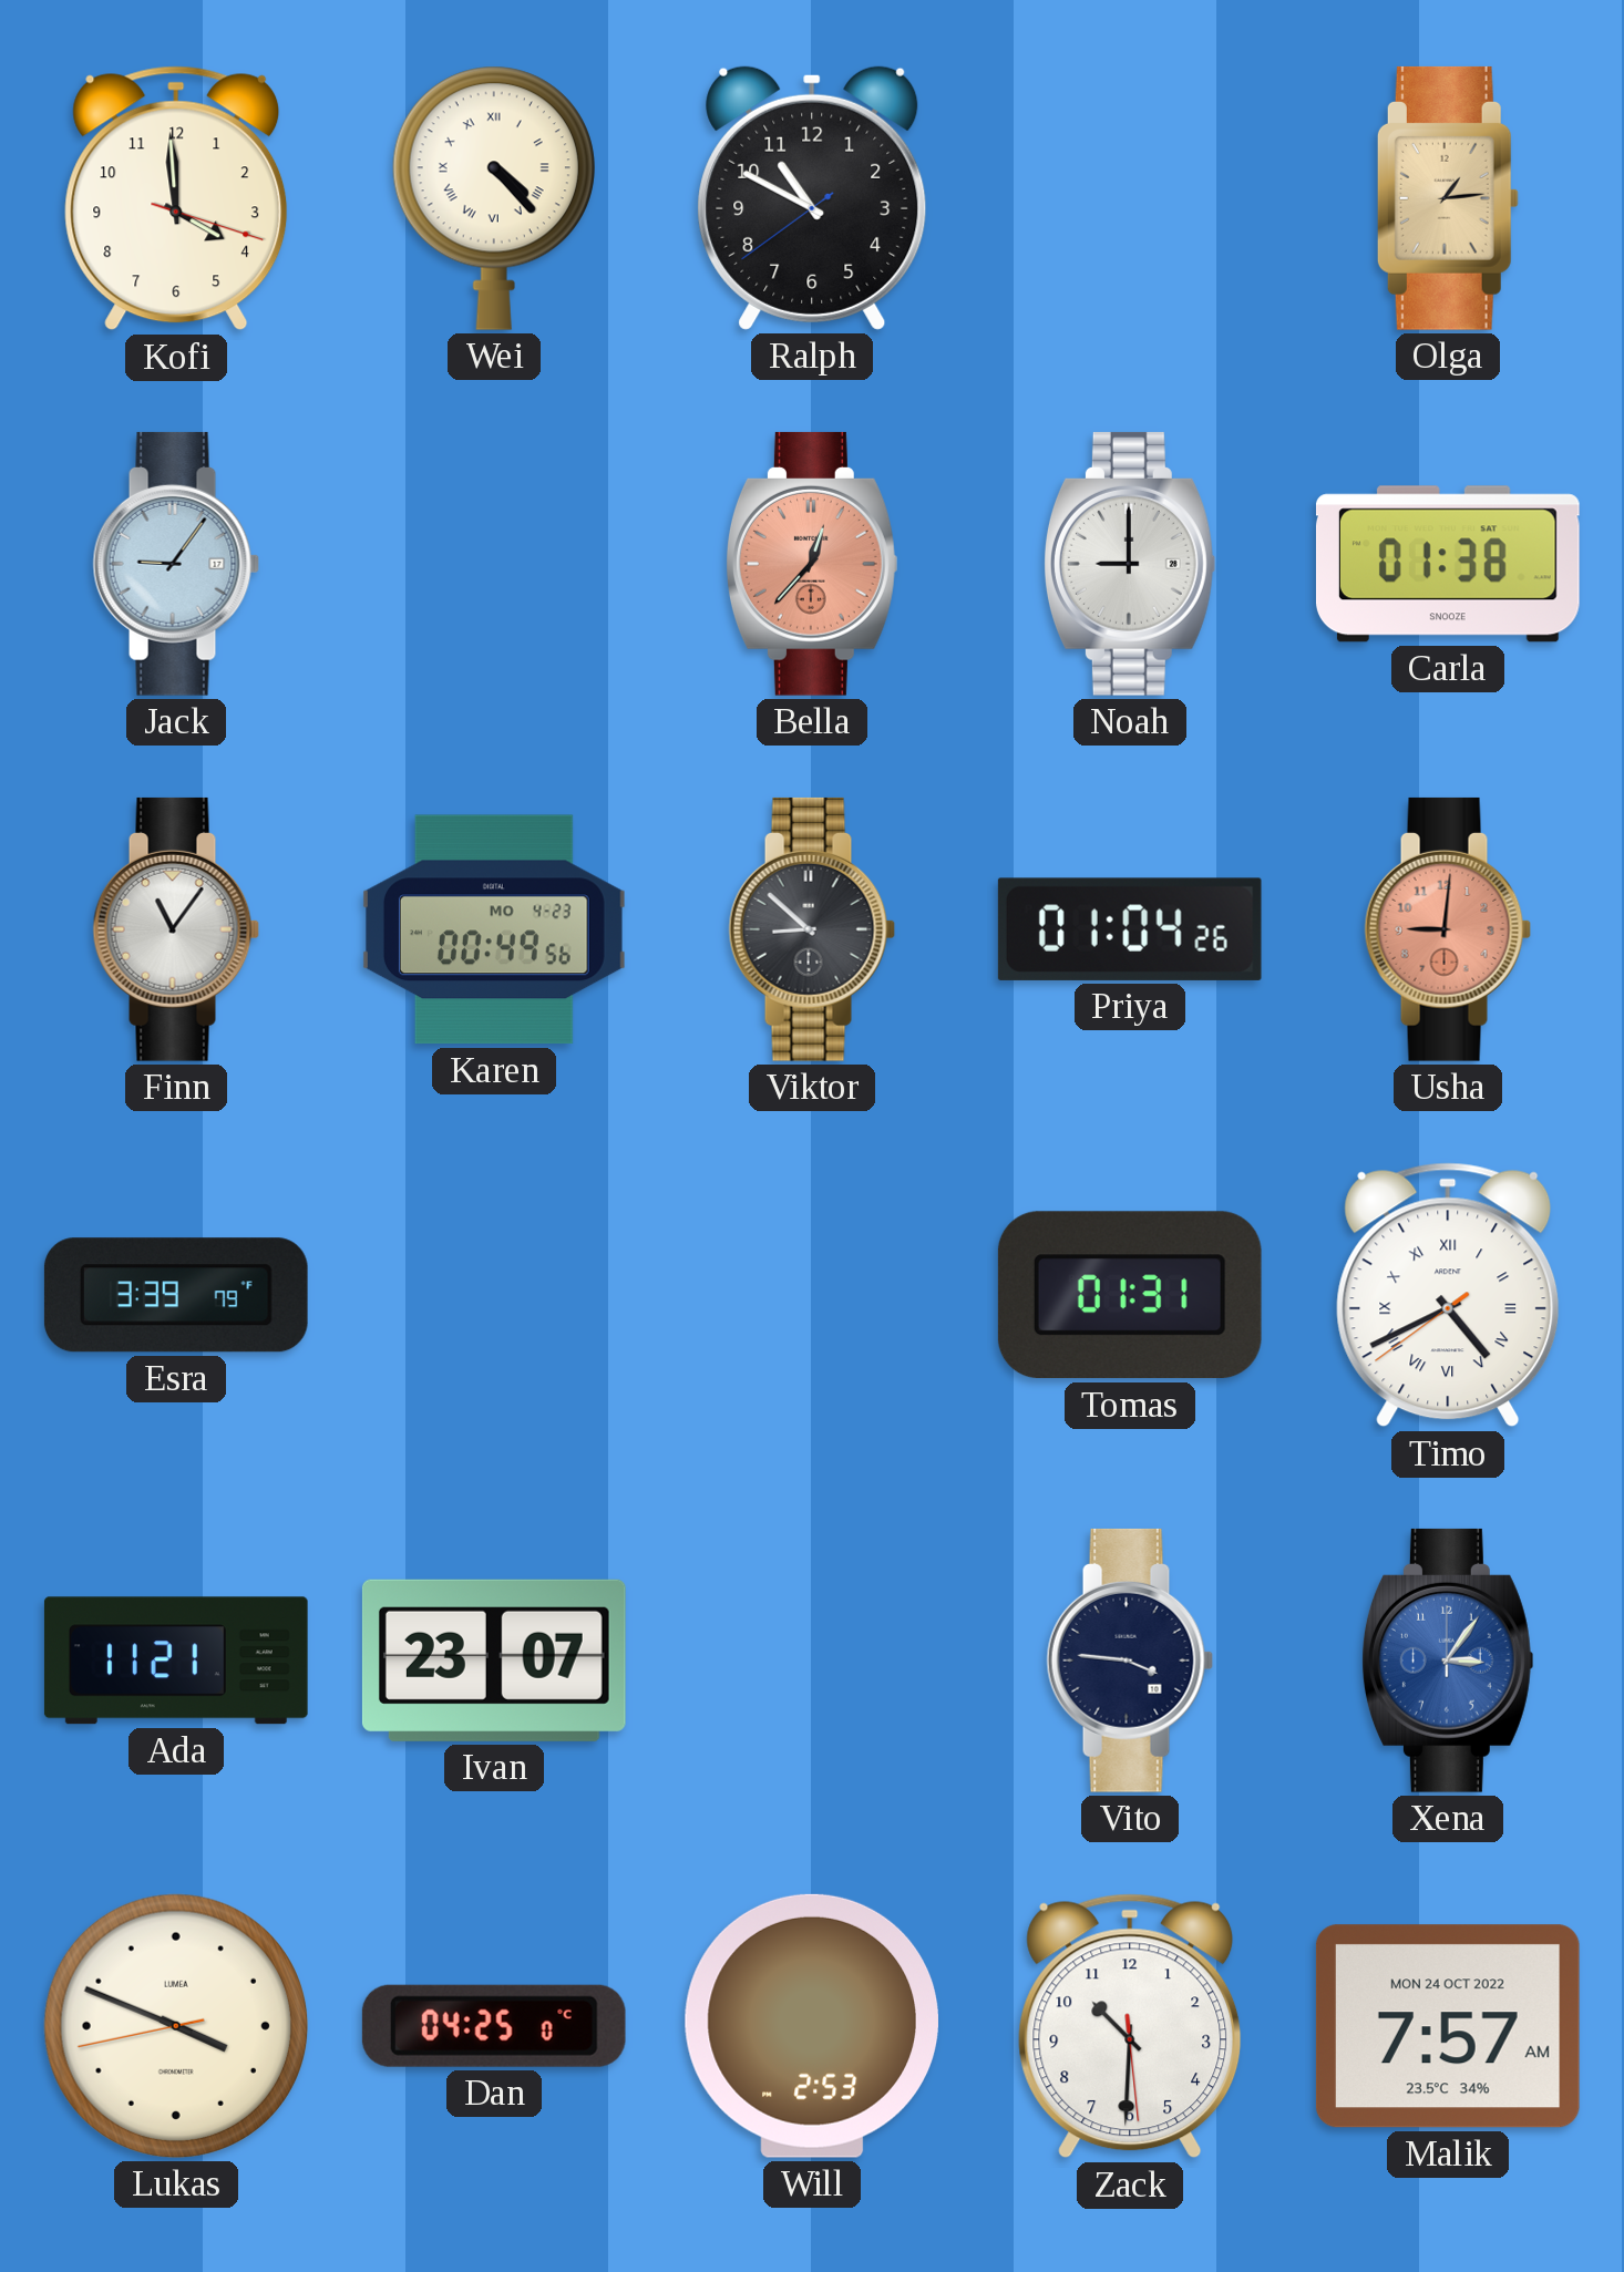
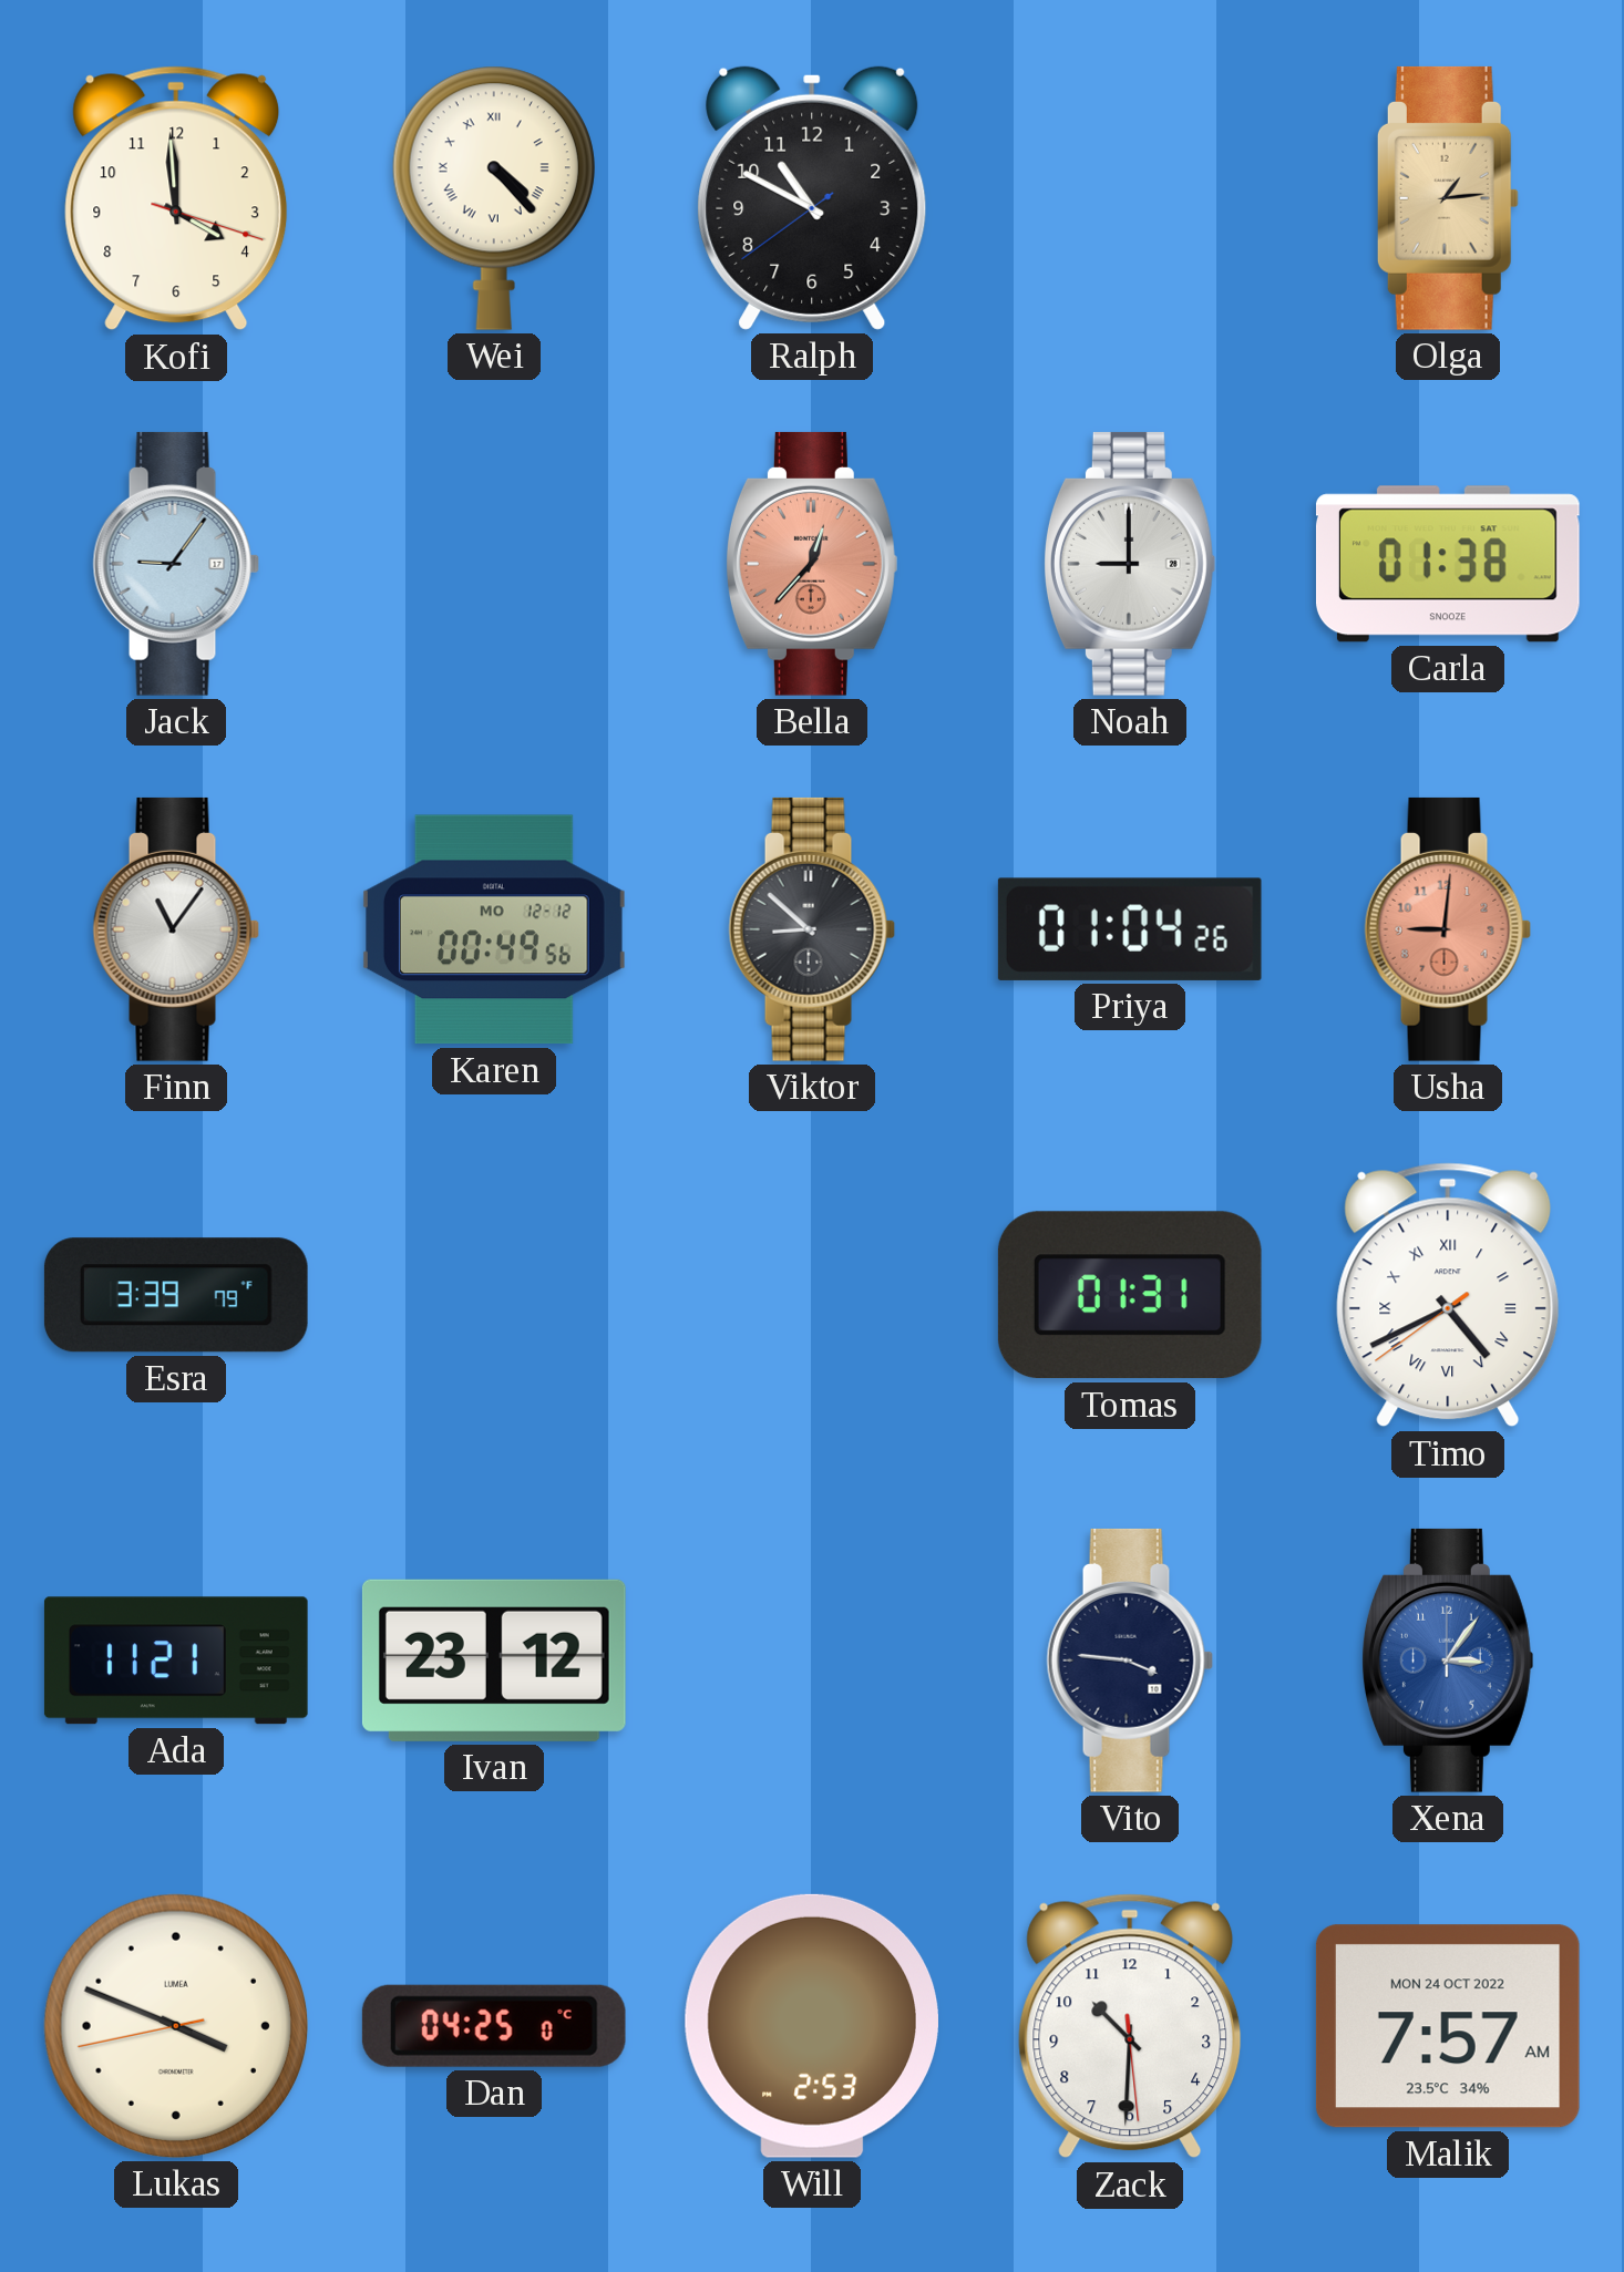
Karen date: MO 4-23 -> MO 12-12
Ivan: 23:07 -> 23:12
